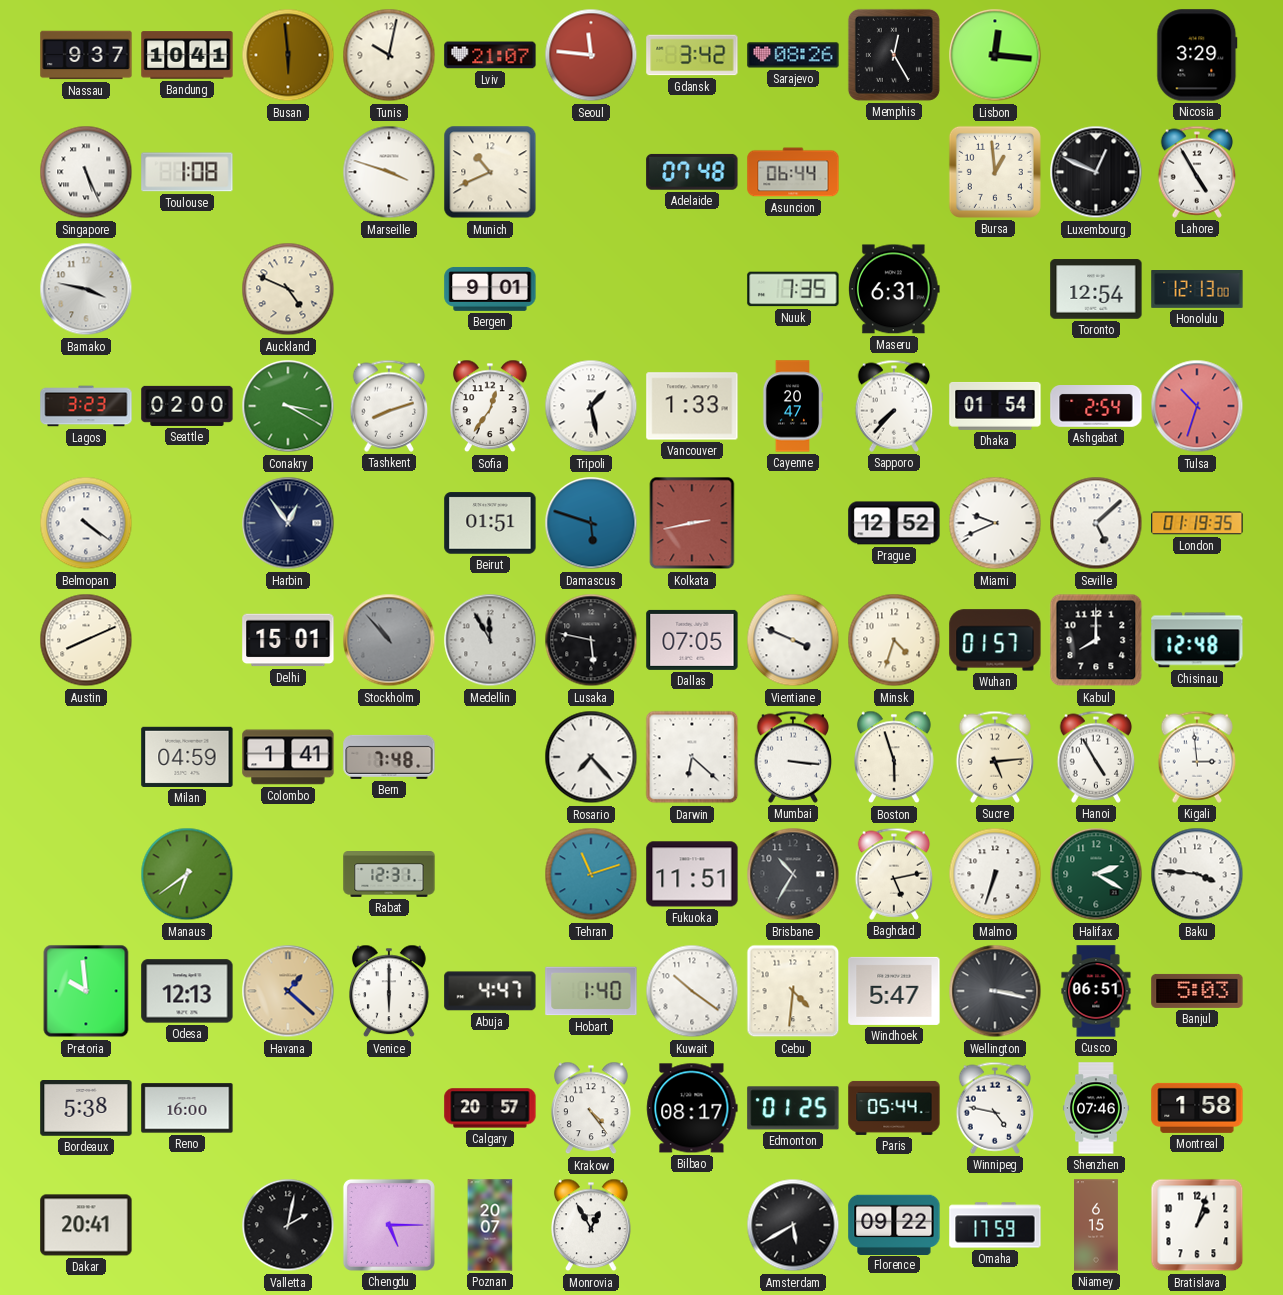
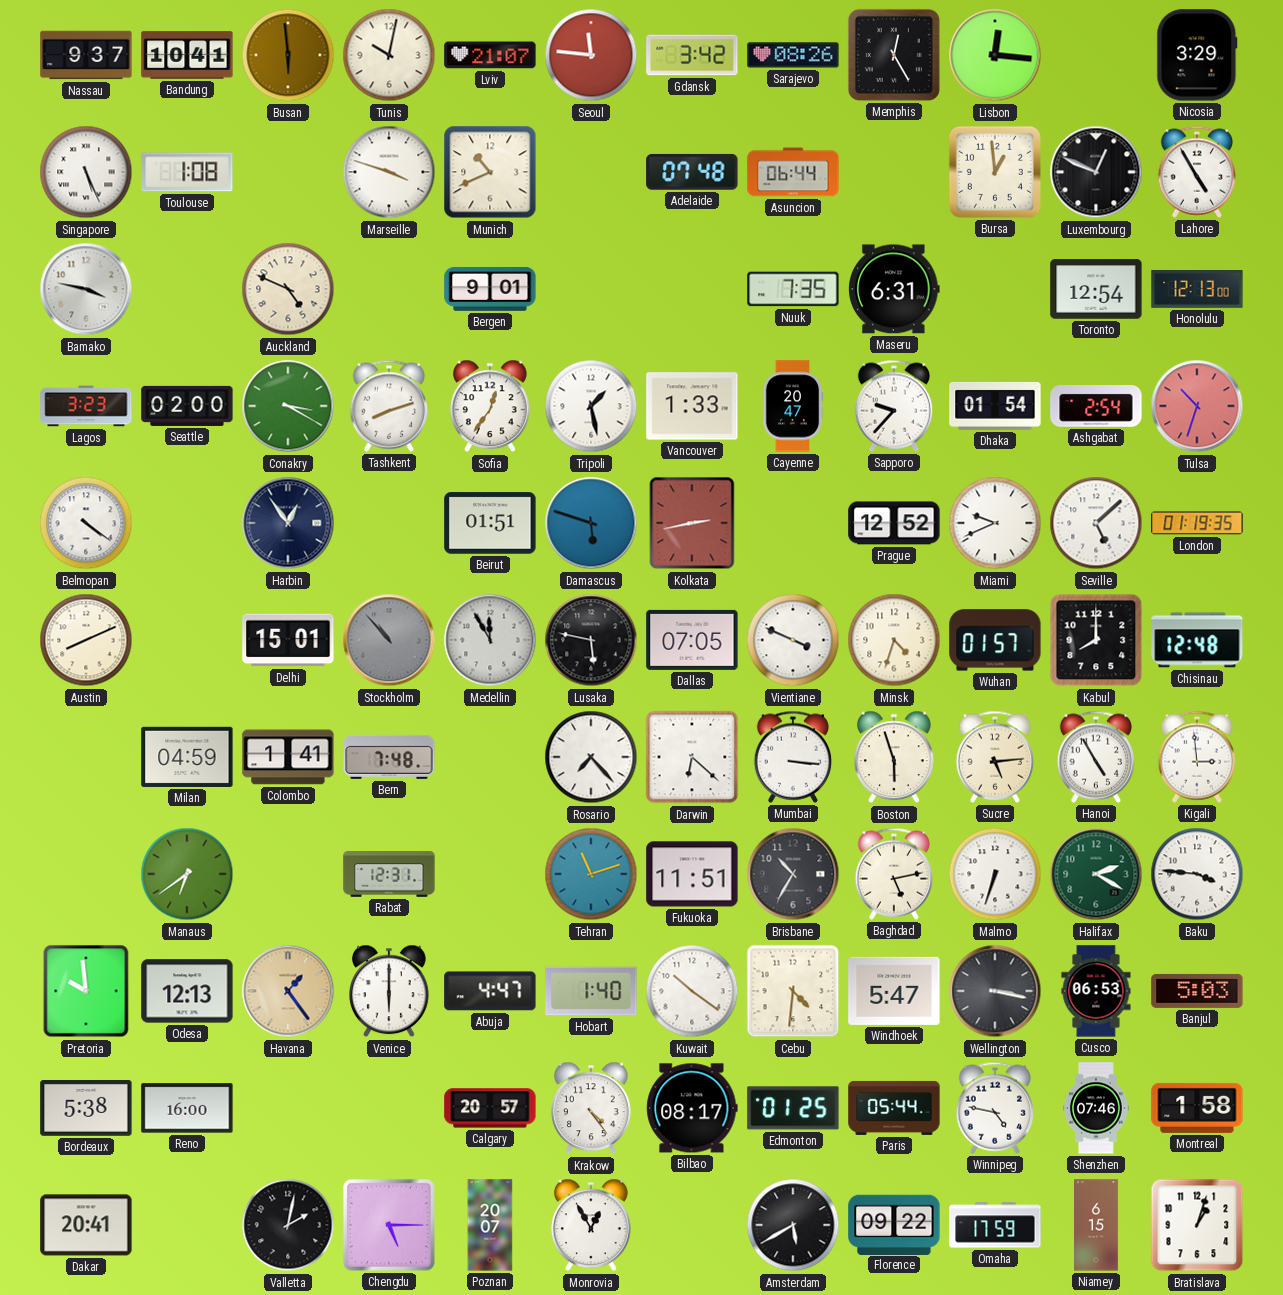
Sapporo: 7:37 -> 9:37
Havana: 1:22 -> 1:24
Cusco: 06:51 -> 06:53
